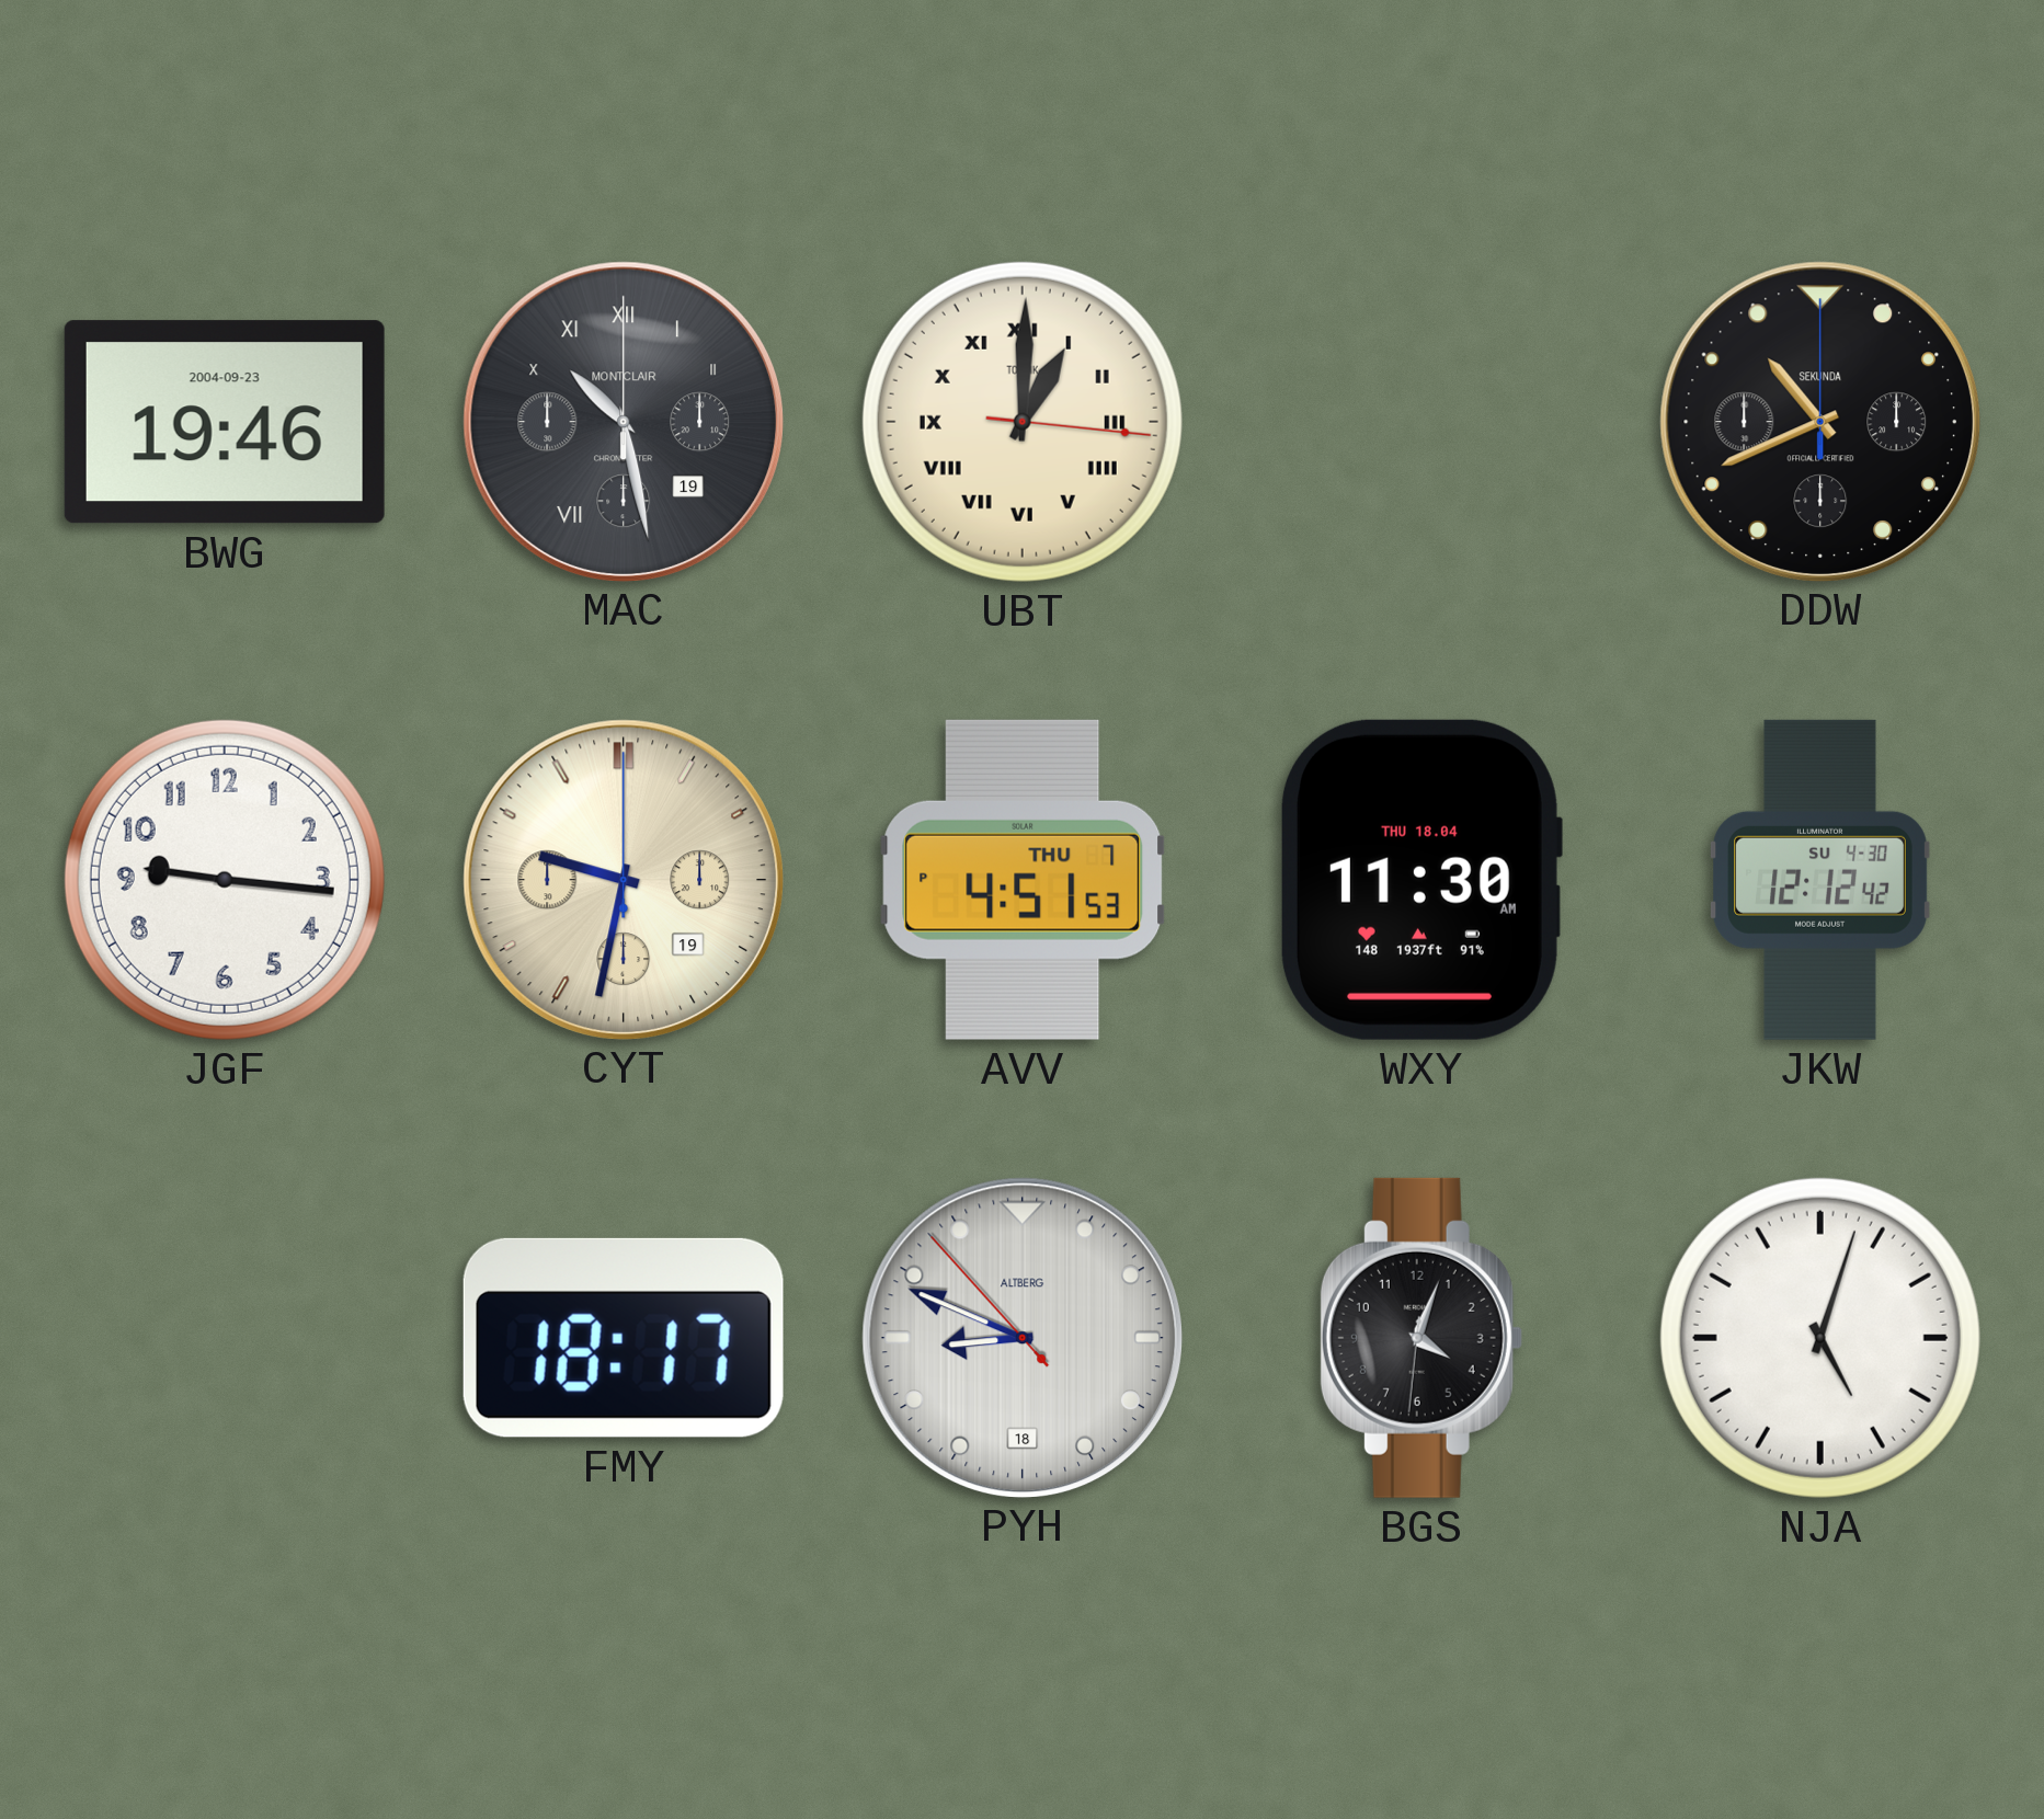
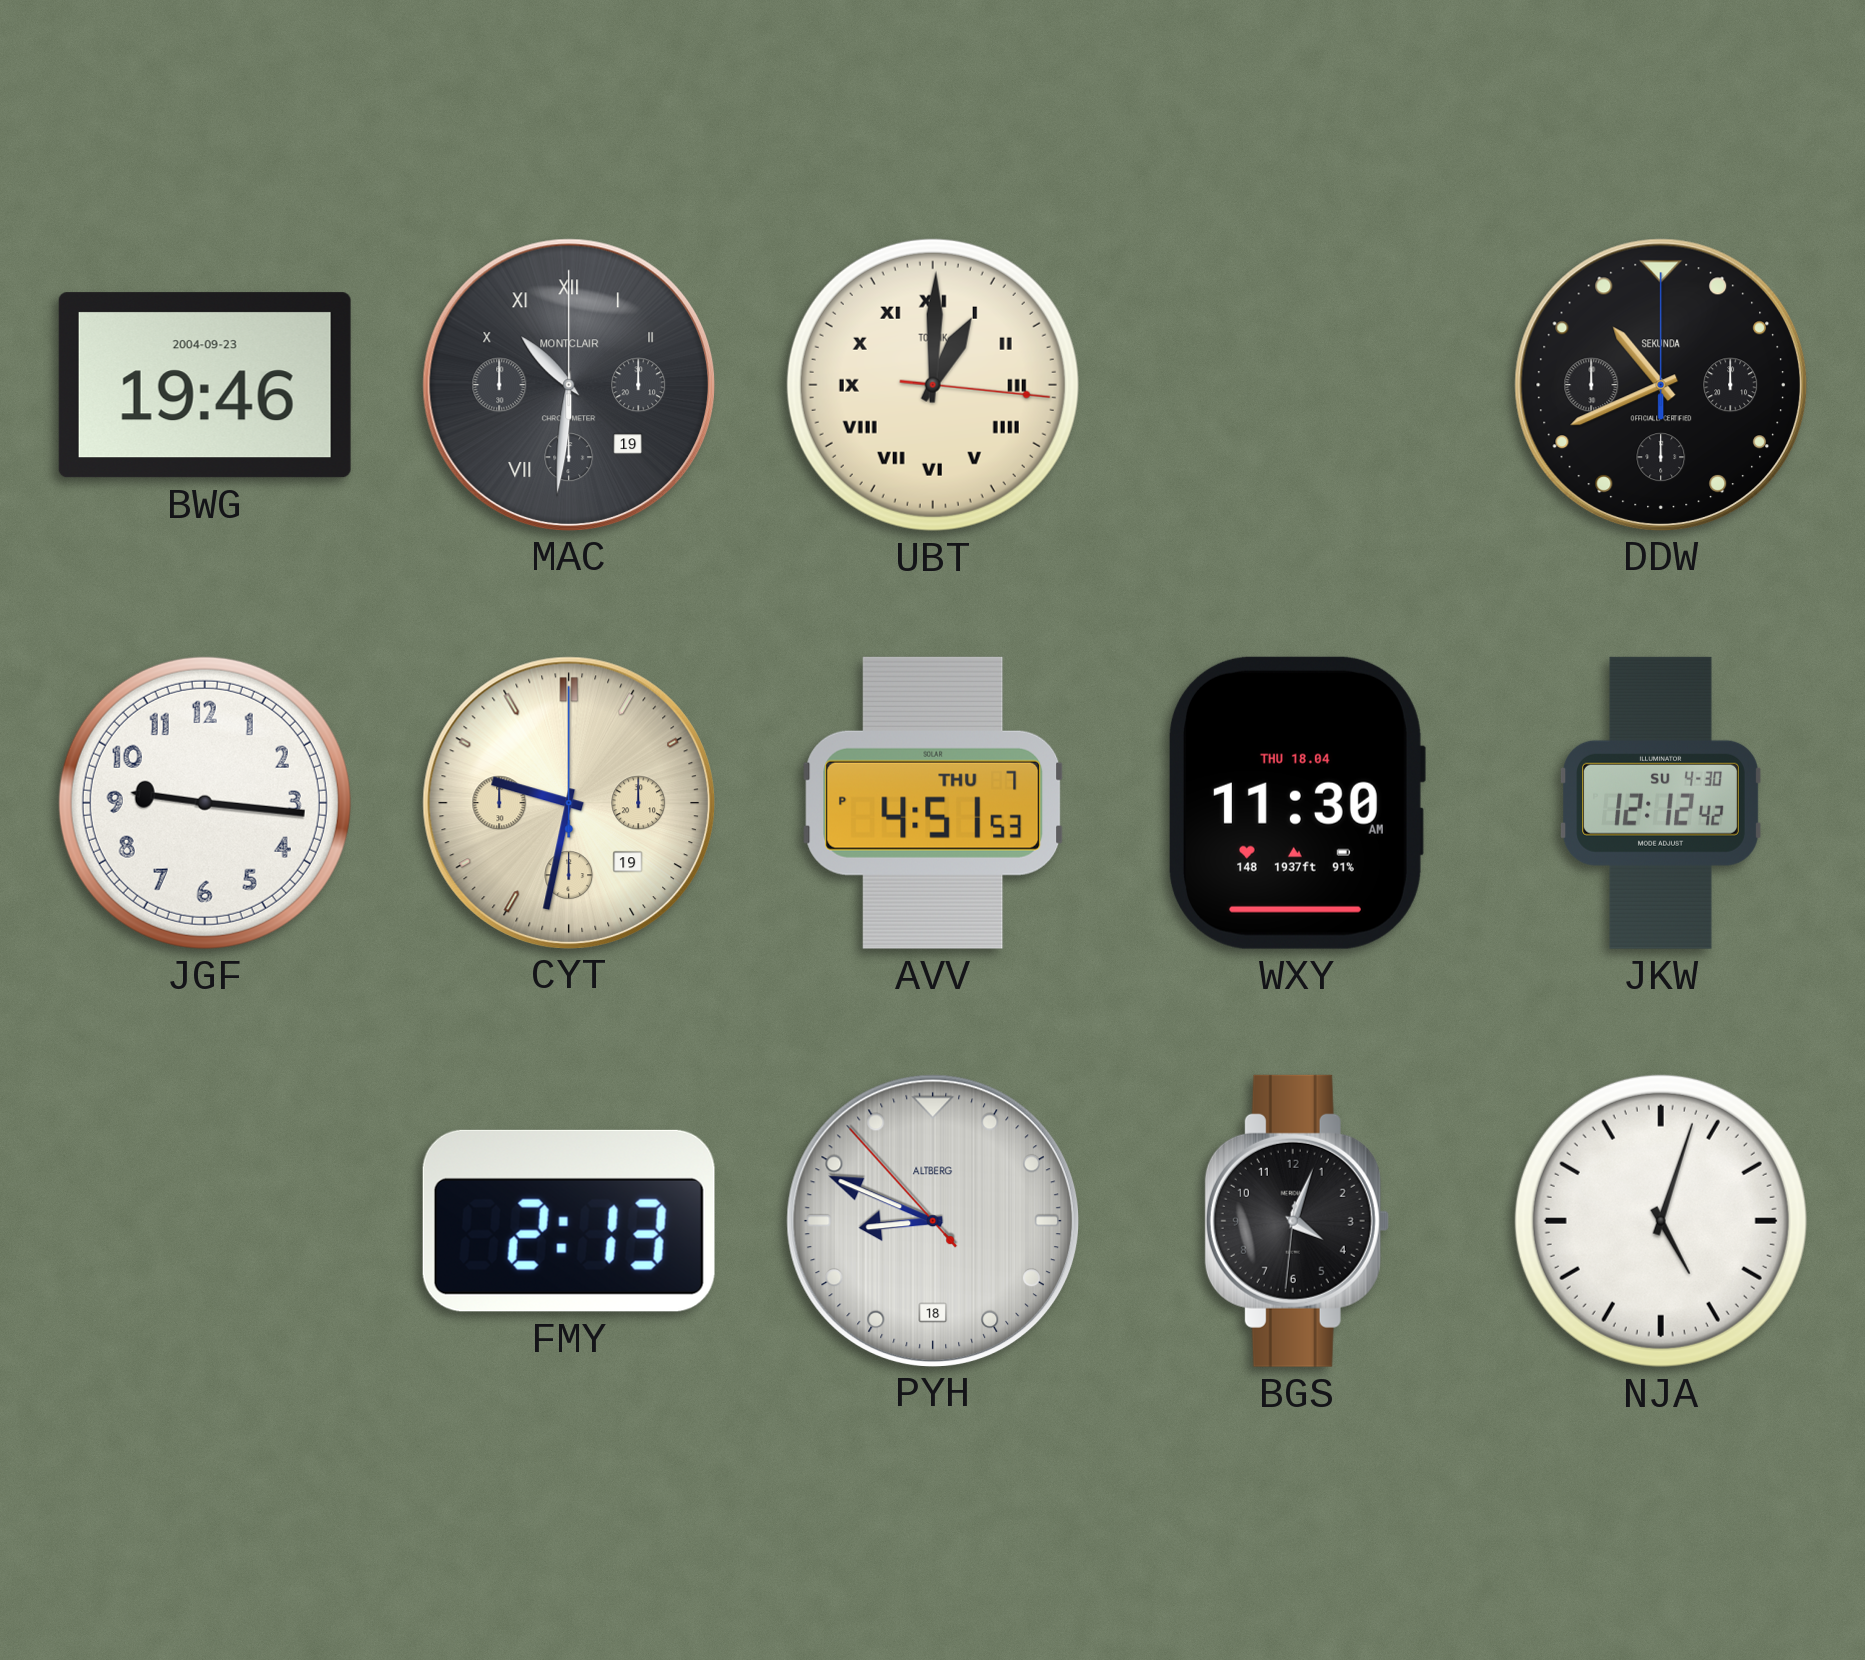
MAC: 10:28 -> 10:31
FMY: 18:17 -> 2:13
